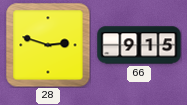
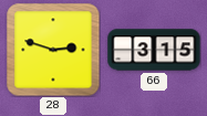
66: 9:15 -> 3:15
